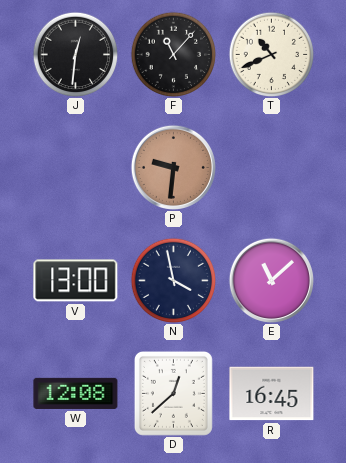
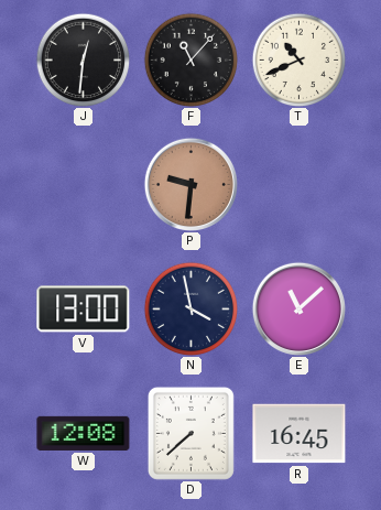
D: 12:38 -> 7:38
